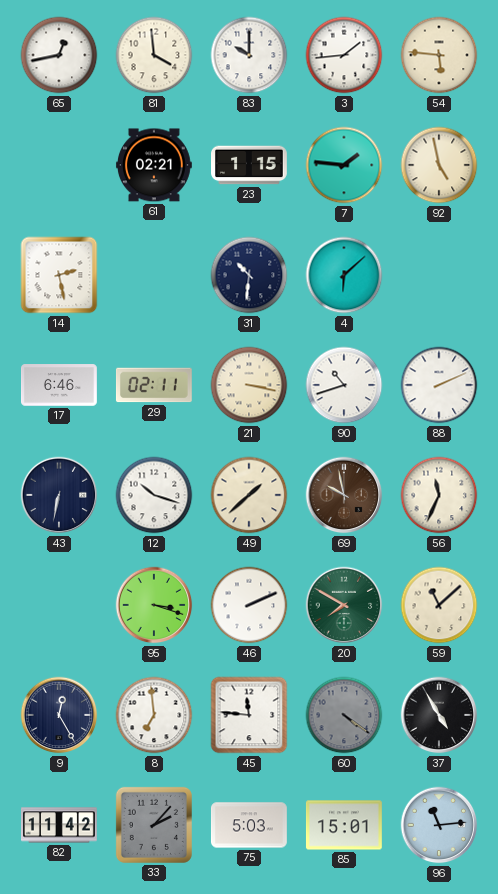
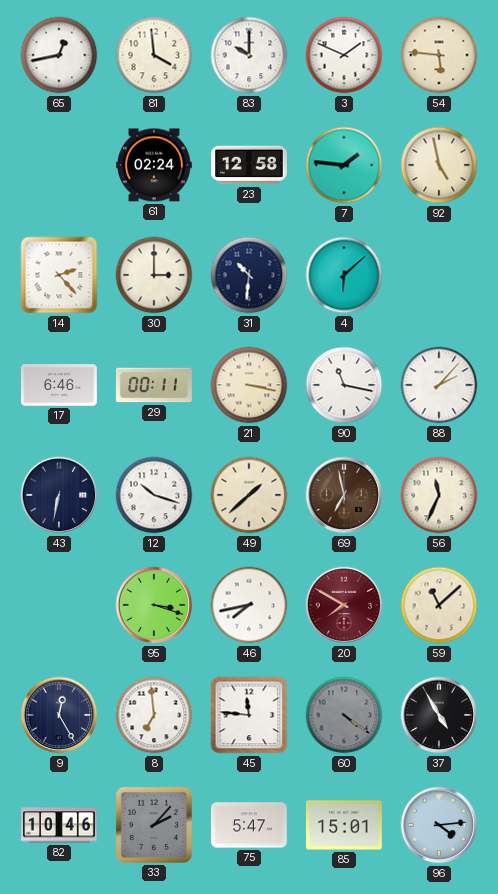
3: 1:44 -> 1:49
61: 02:21 -> 02:24
23: 1:15 -> 12:58
14: 2:28 -> 2:23
30: none -> 3:00
29: 02:11 -> 00:11
90: 10:42 -> 11:17
88: 2:11 -> 2:07
69: 9:58 -> 6:58
46: 2:11 -> 7:43
20 dial: green -> burgundy
82: 11:42 -> 10:46
75: 5:03 -> 5:47
96: 11:14 -> 4:14
